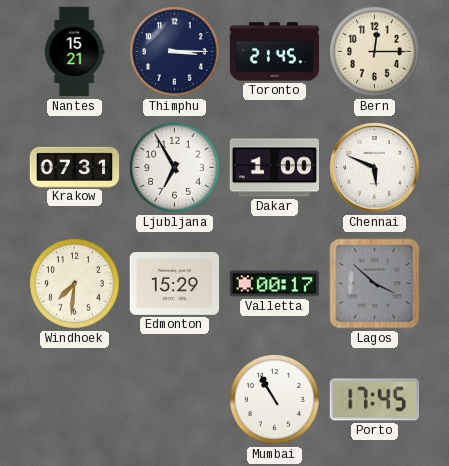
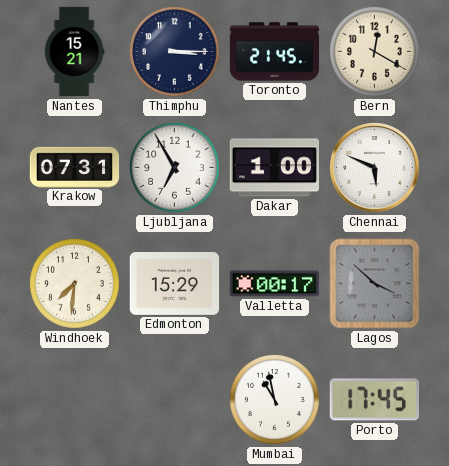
Bern: 12:15 -> 12:20
Mumbai: 10:55 -> 10:58
